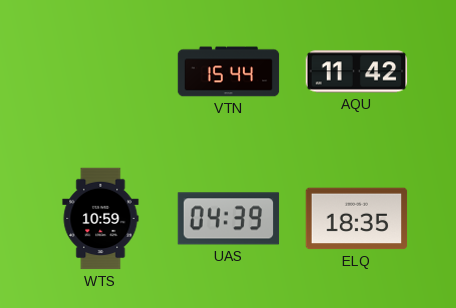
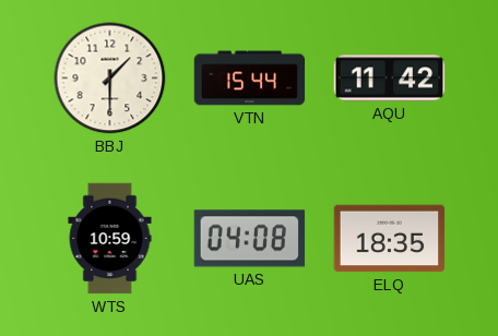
BBJ: none -> 1:30
UAS: 04:39 -> 04:08
